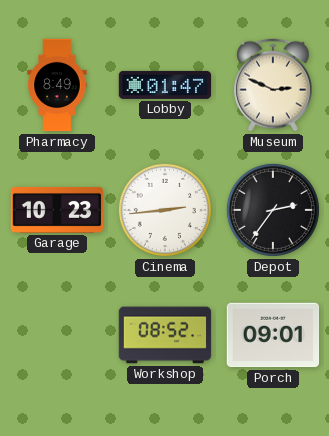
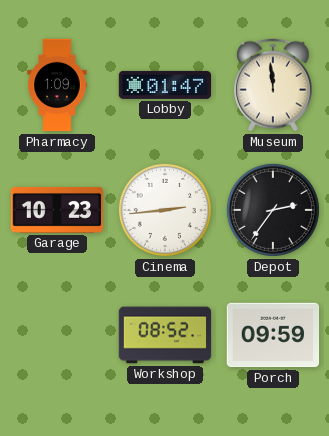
Pharmacy: 8:49 -> 1:09
Museum: 2:49 -> 11:59
Porch: 09:01 -> 09:59
